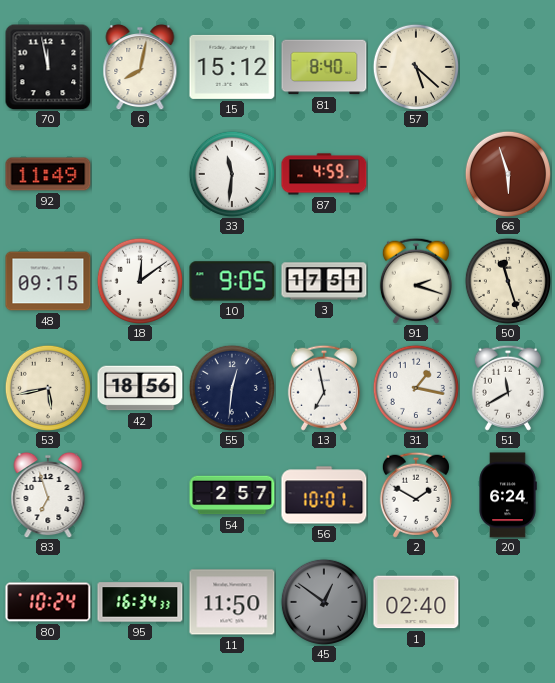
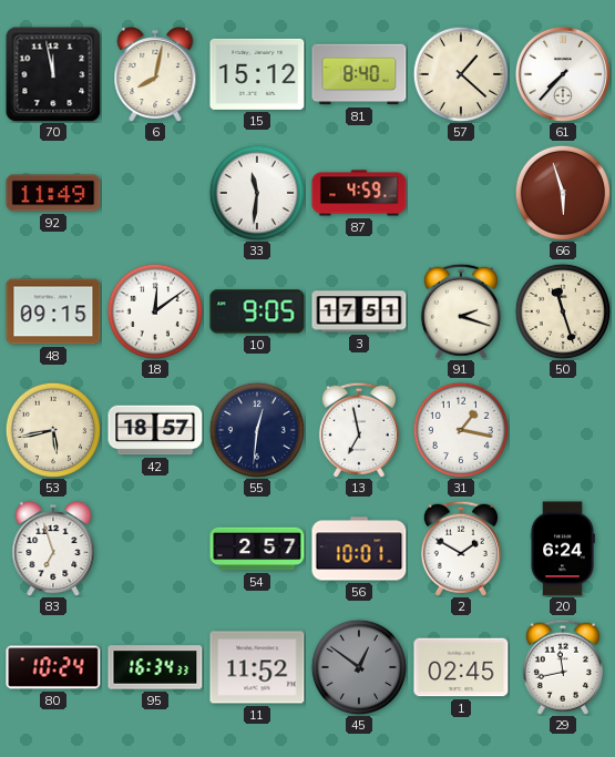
57: 5:22 -> 1:22
61: none -> 7:37
42: 18:56 -> 18:57
51: 11:40 -> none
11: 11:50 -> 11:52
1: 02:40 -> 02:45
29: none -> 11:43
